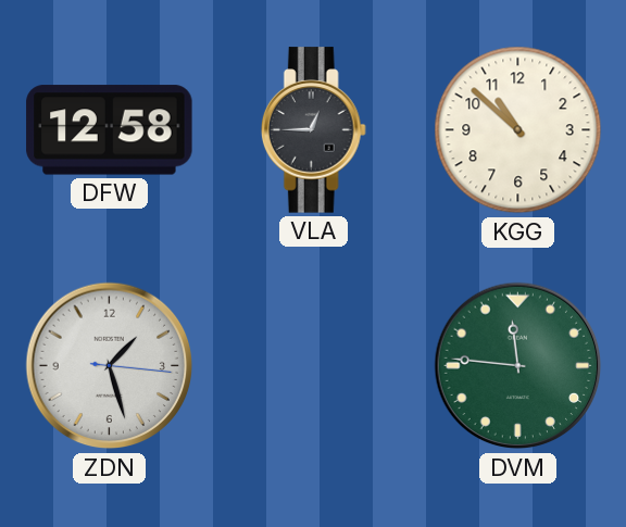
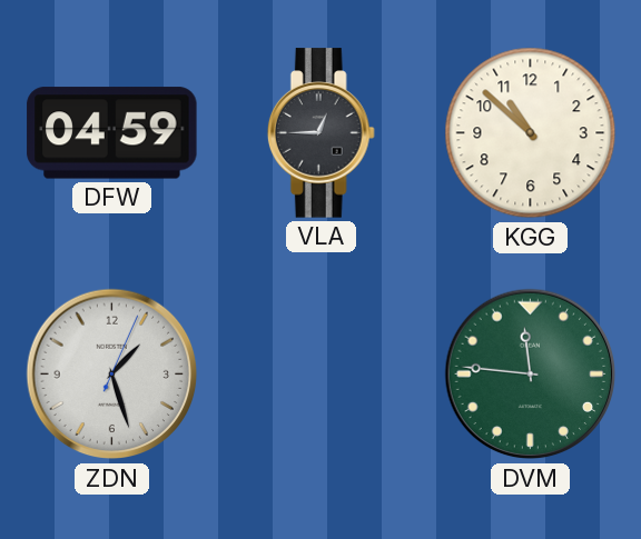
DFW: 12:58 -> 04:59
ZDN: 1:27:16 -> 1:27:04
